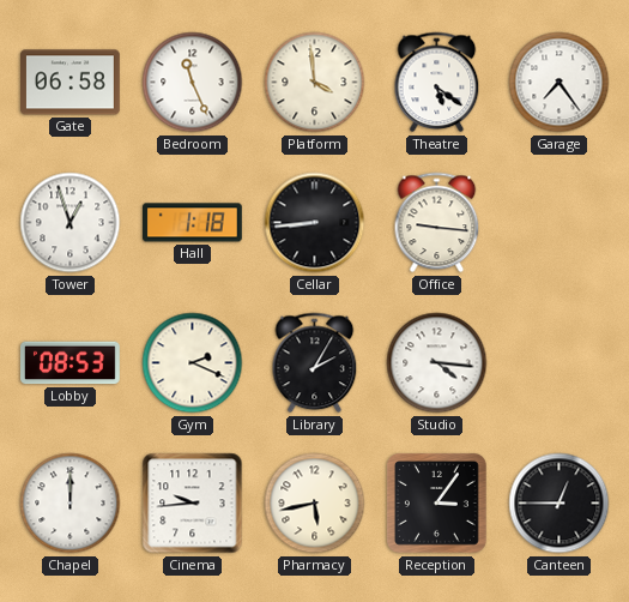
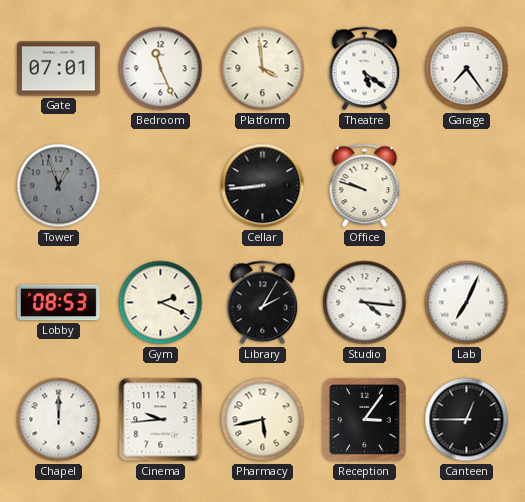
Gate: 06:58 -> 07:01
Tower dial: white -> grey
Hall: 1:18 -> none
Office: 9:16 -> 9:48
Lab: none -> 7:04
